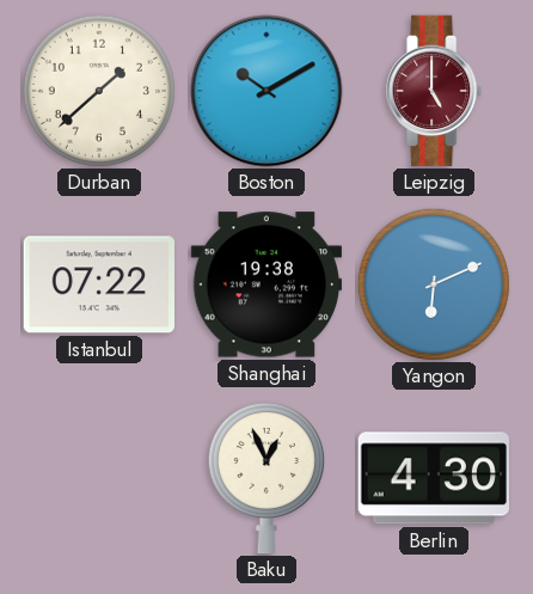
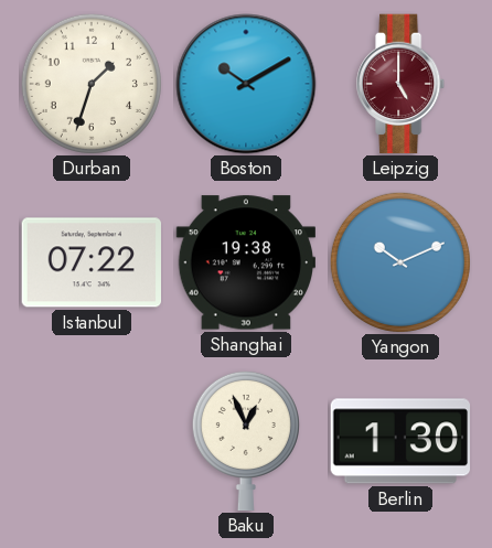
Durban: 1:38 -> 1:33
Yangon: 6:11 -> 10:11
Berlin: 4:30 -> 1:30
